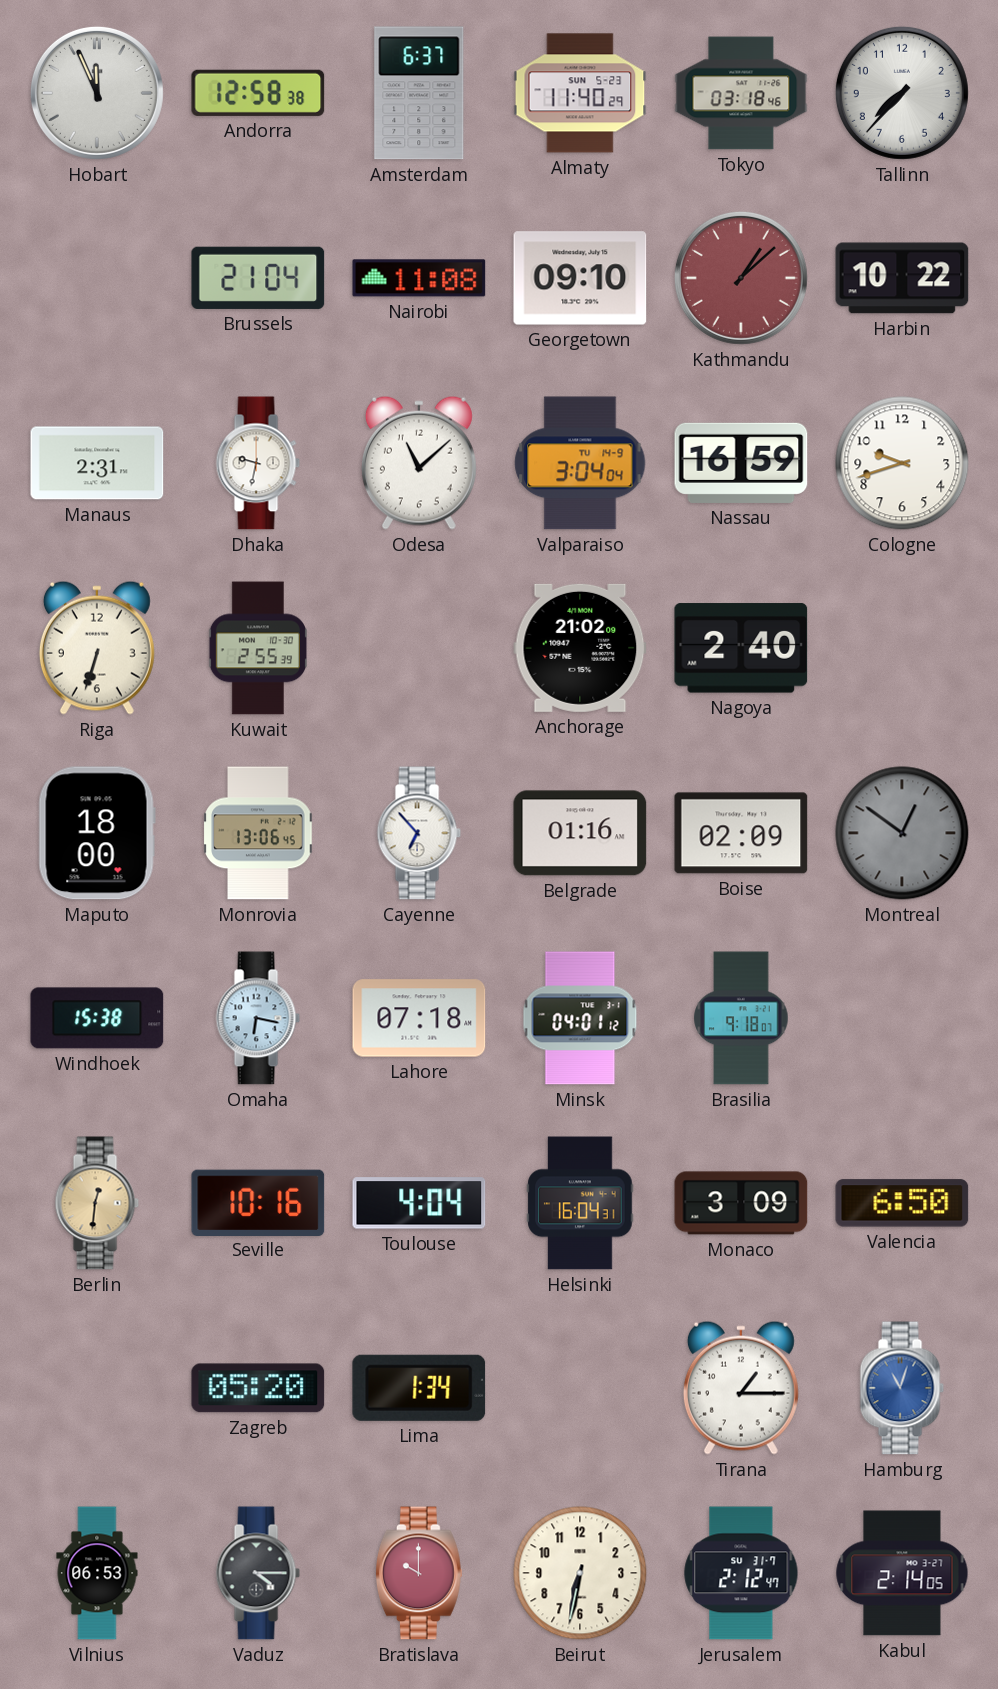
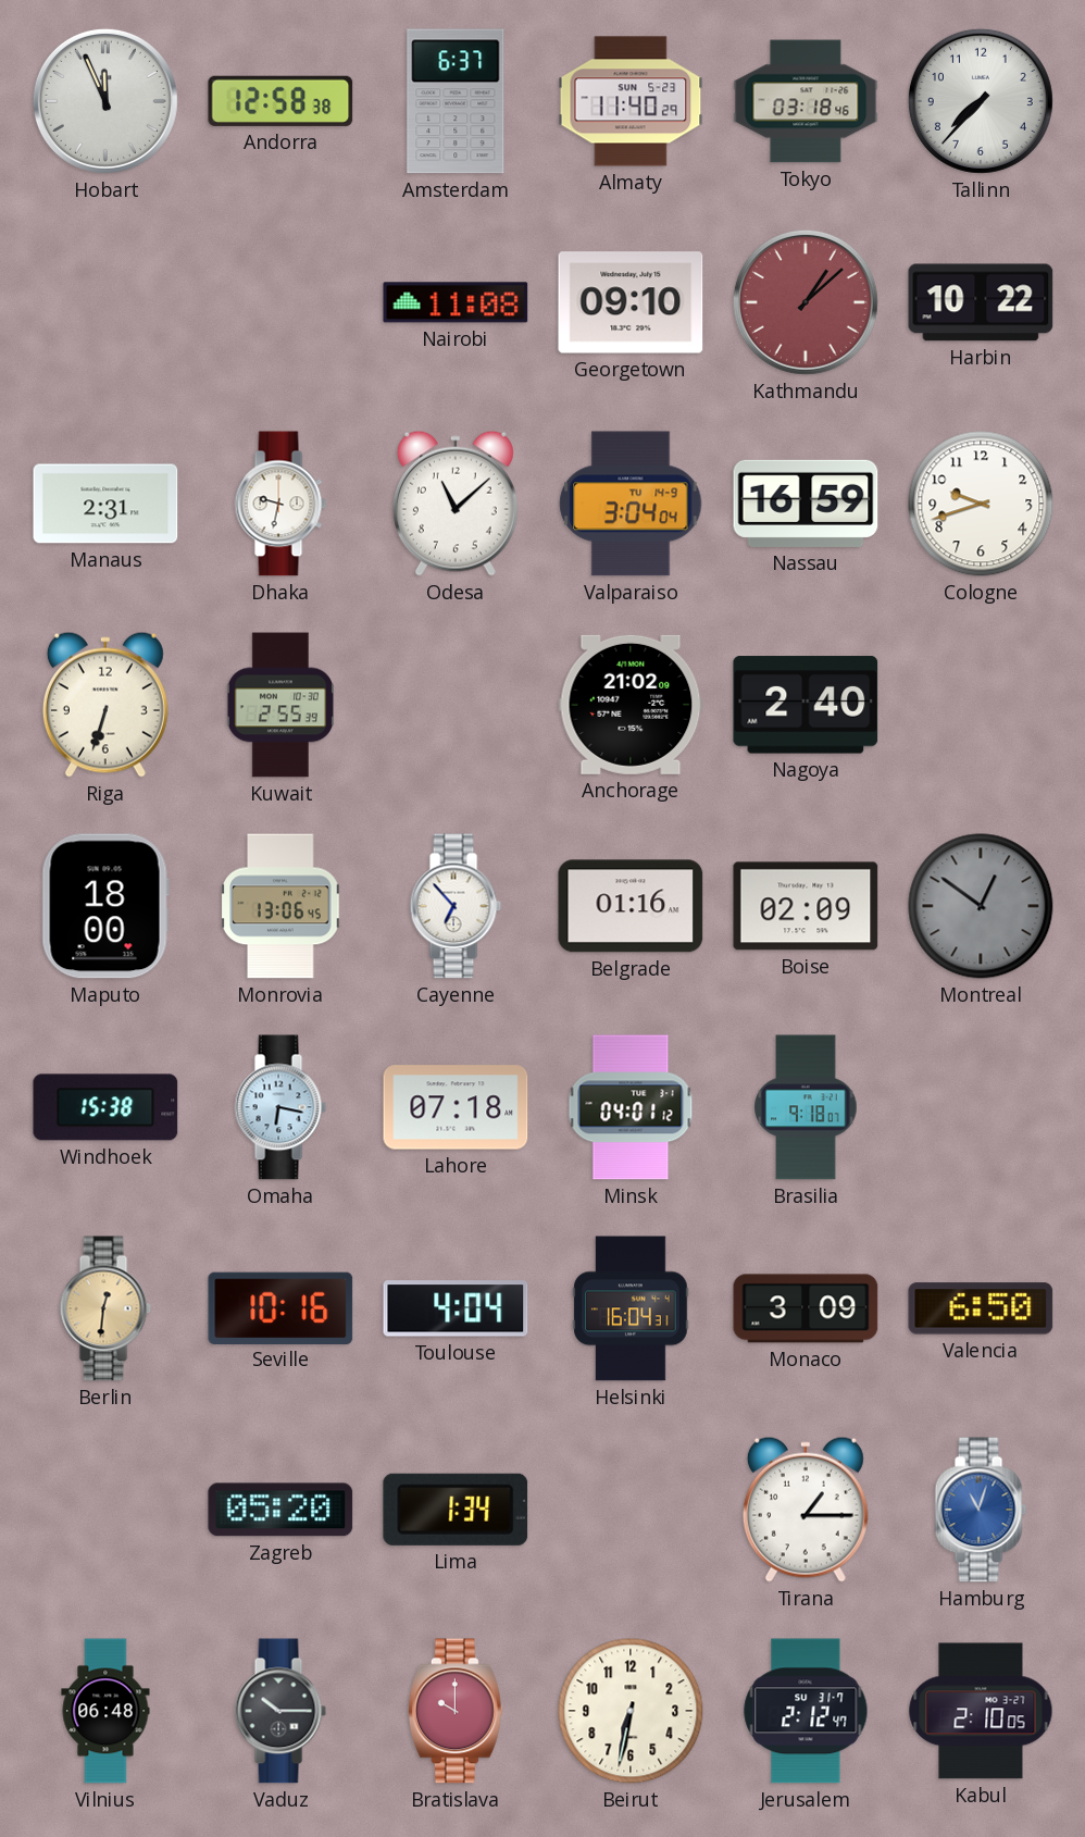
Brussels: 21:04 -> none
Vilnius: 06:53 -> 06:48
Vaduz: 4:15 -> 10:15
Kabul: 2:14 -> 2:10
